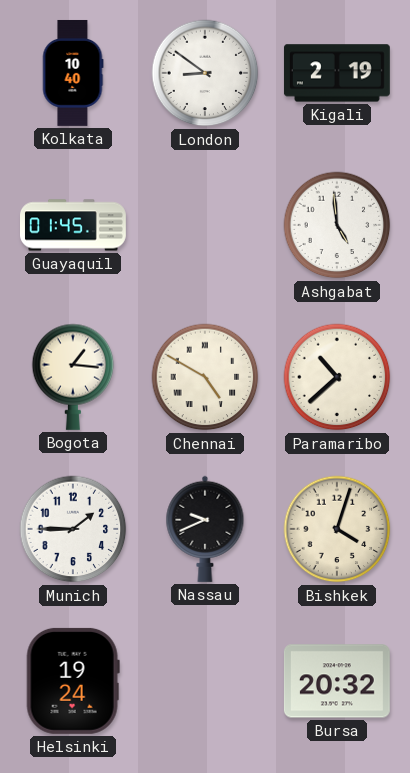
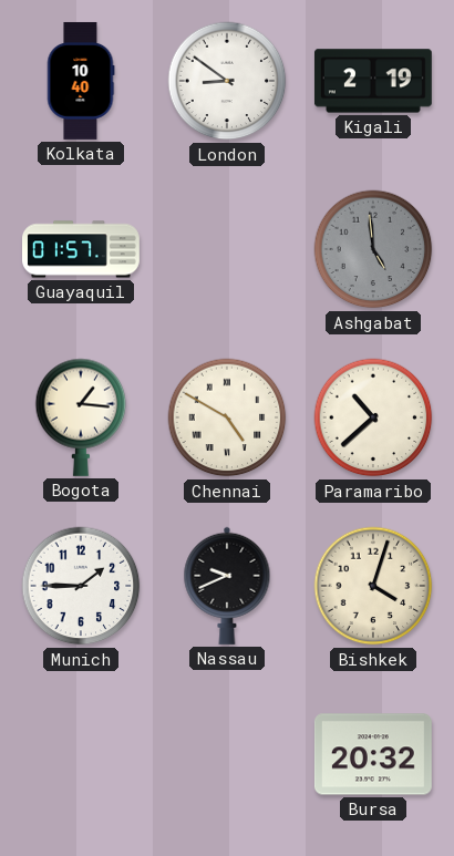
Guayaquil: 01:45 -> 01:57
Ashgabat dial: white -> grey
Helsinki: 19:24 -> none
